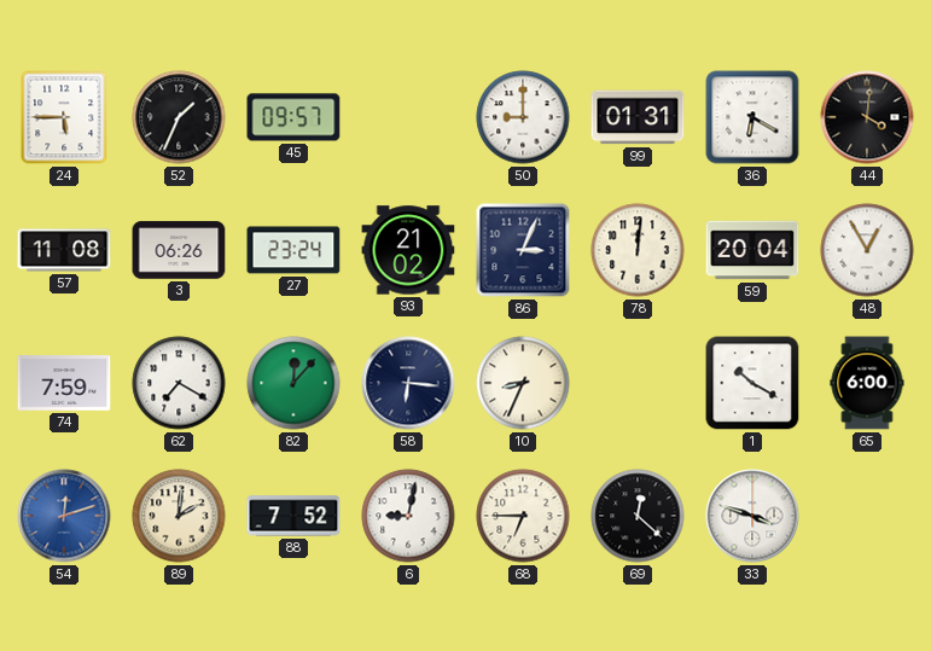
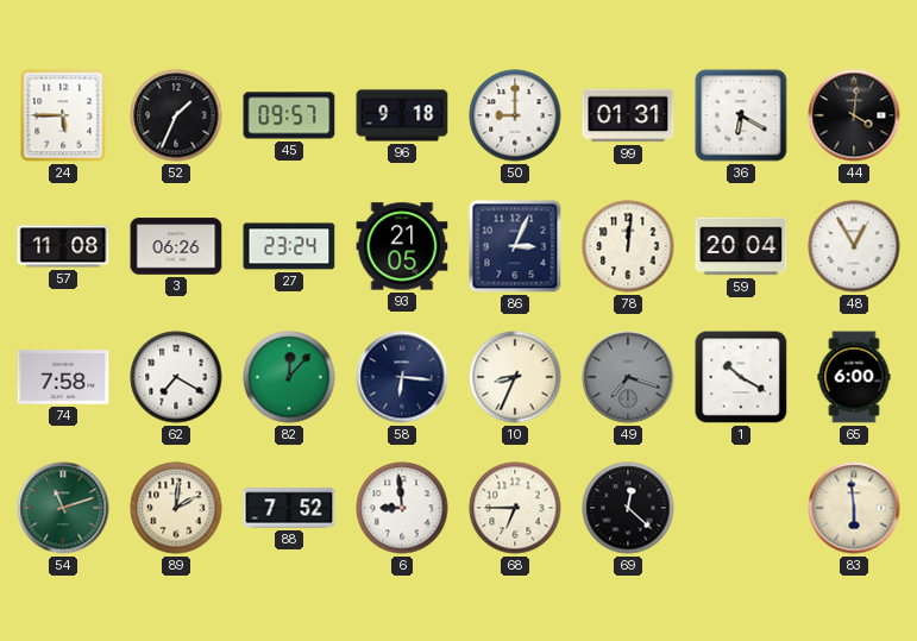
96: none -> 9:18
93: 21:02 -> 21:05
74: 7:59 -> 7:58
49: none -> 7:18
54: 12:12 -> 11:12
54 dial: blue -> green
6: 9:02 -> 8:59
33: 3:48 -> none
83: none -> 5:59
